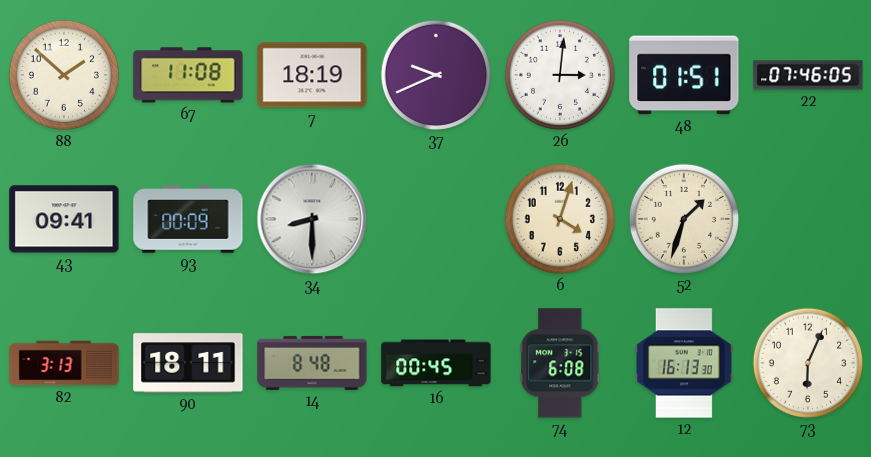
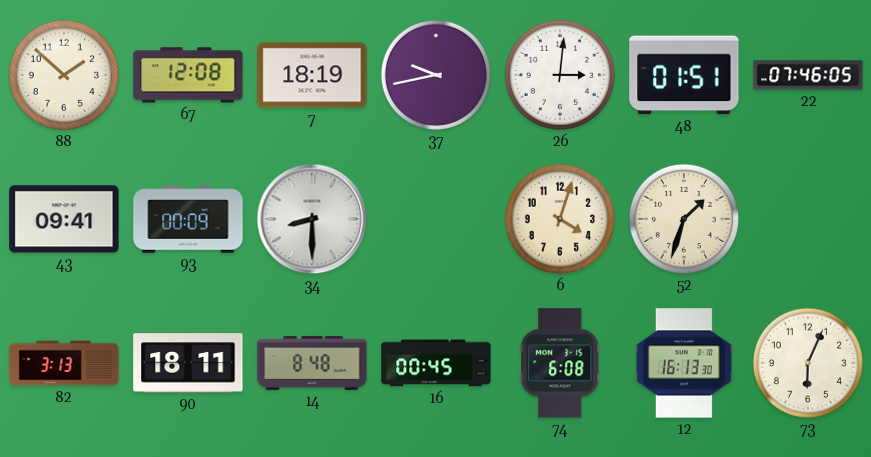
67: 11:08 -> 12:08
37: 9:41 -> 9:43
